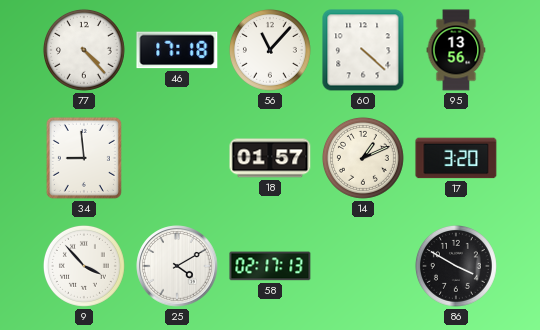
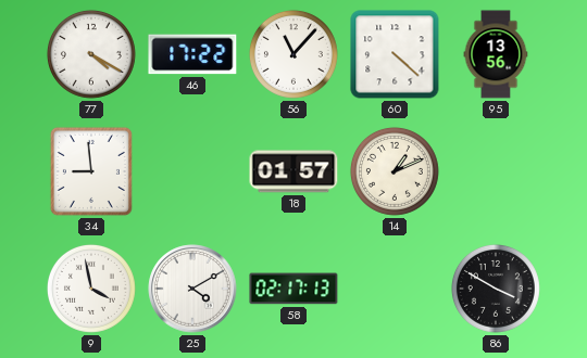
77: 4:23 -> 4:20
46: 17:18 -> 17:22
17: 3:20 -> none
9: 3:53 -> 3:58
